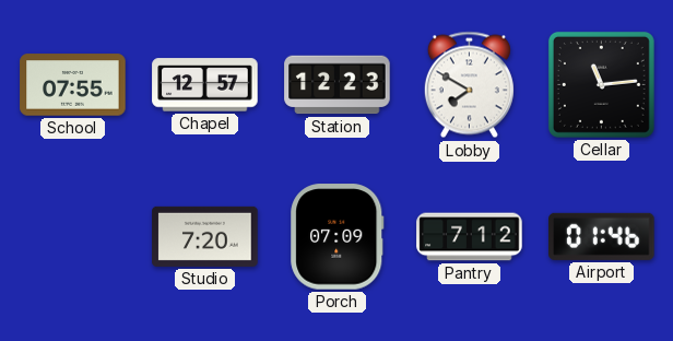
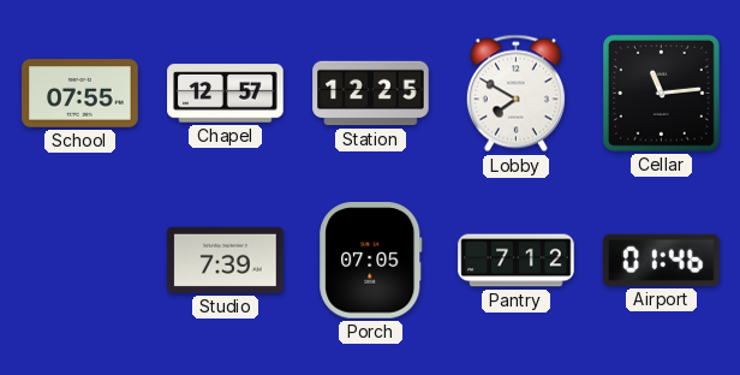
Station: 12:23 -> 12:25
Studio: 7:20 -> 7:39
Porch: 07:09 -> 07:05
